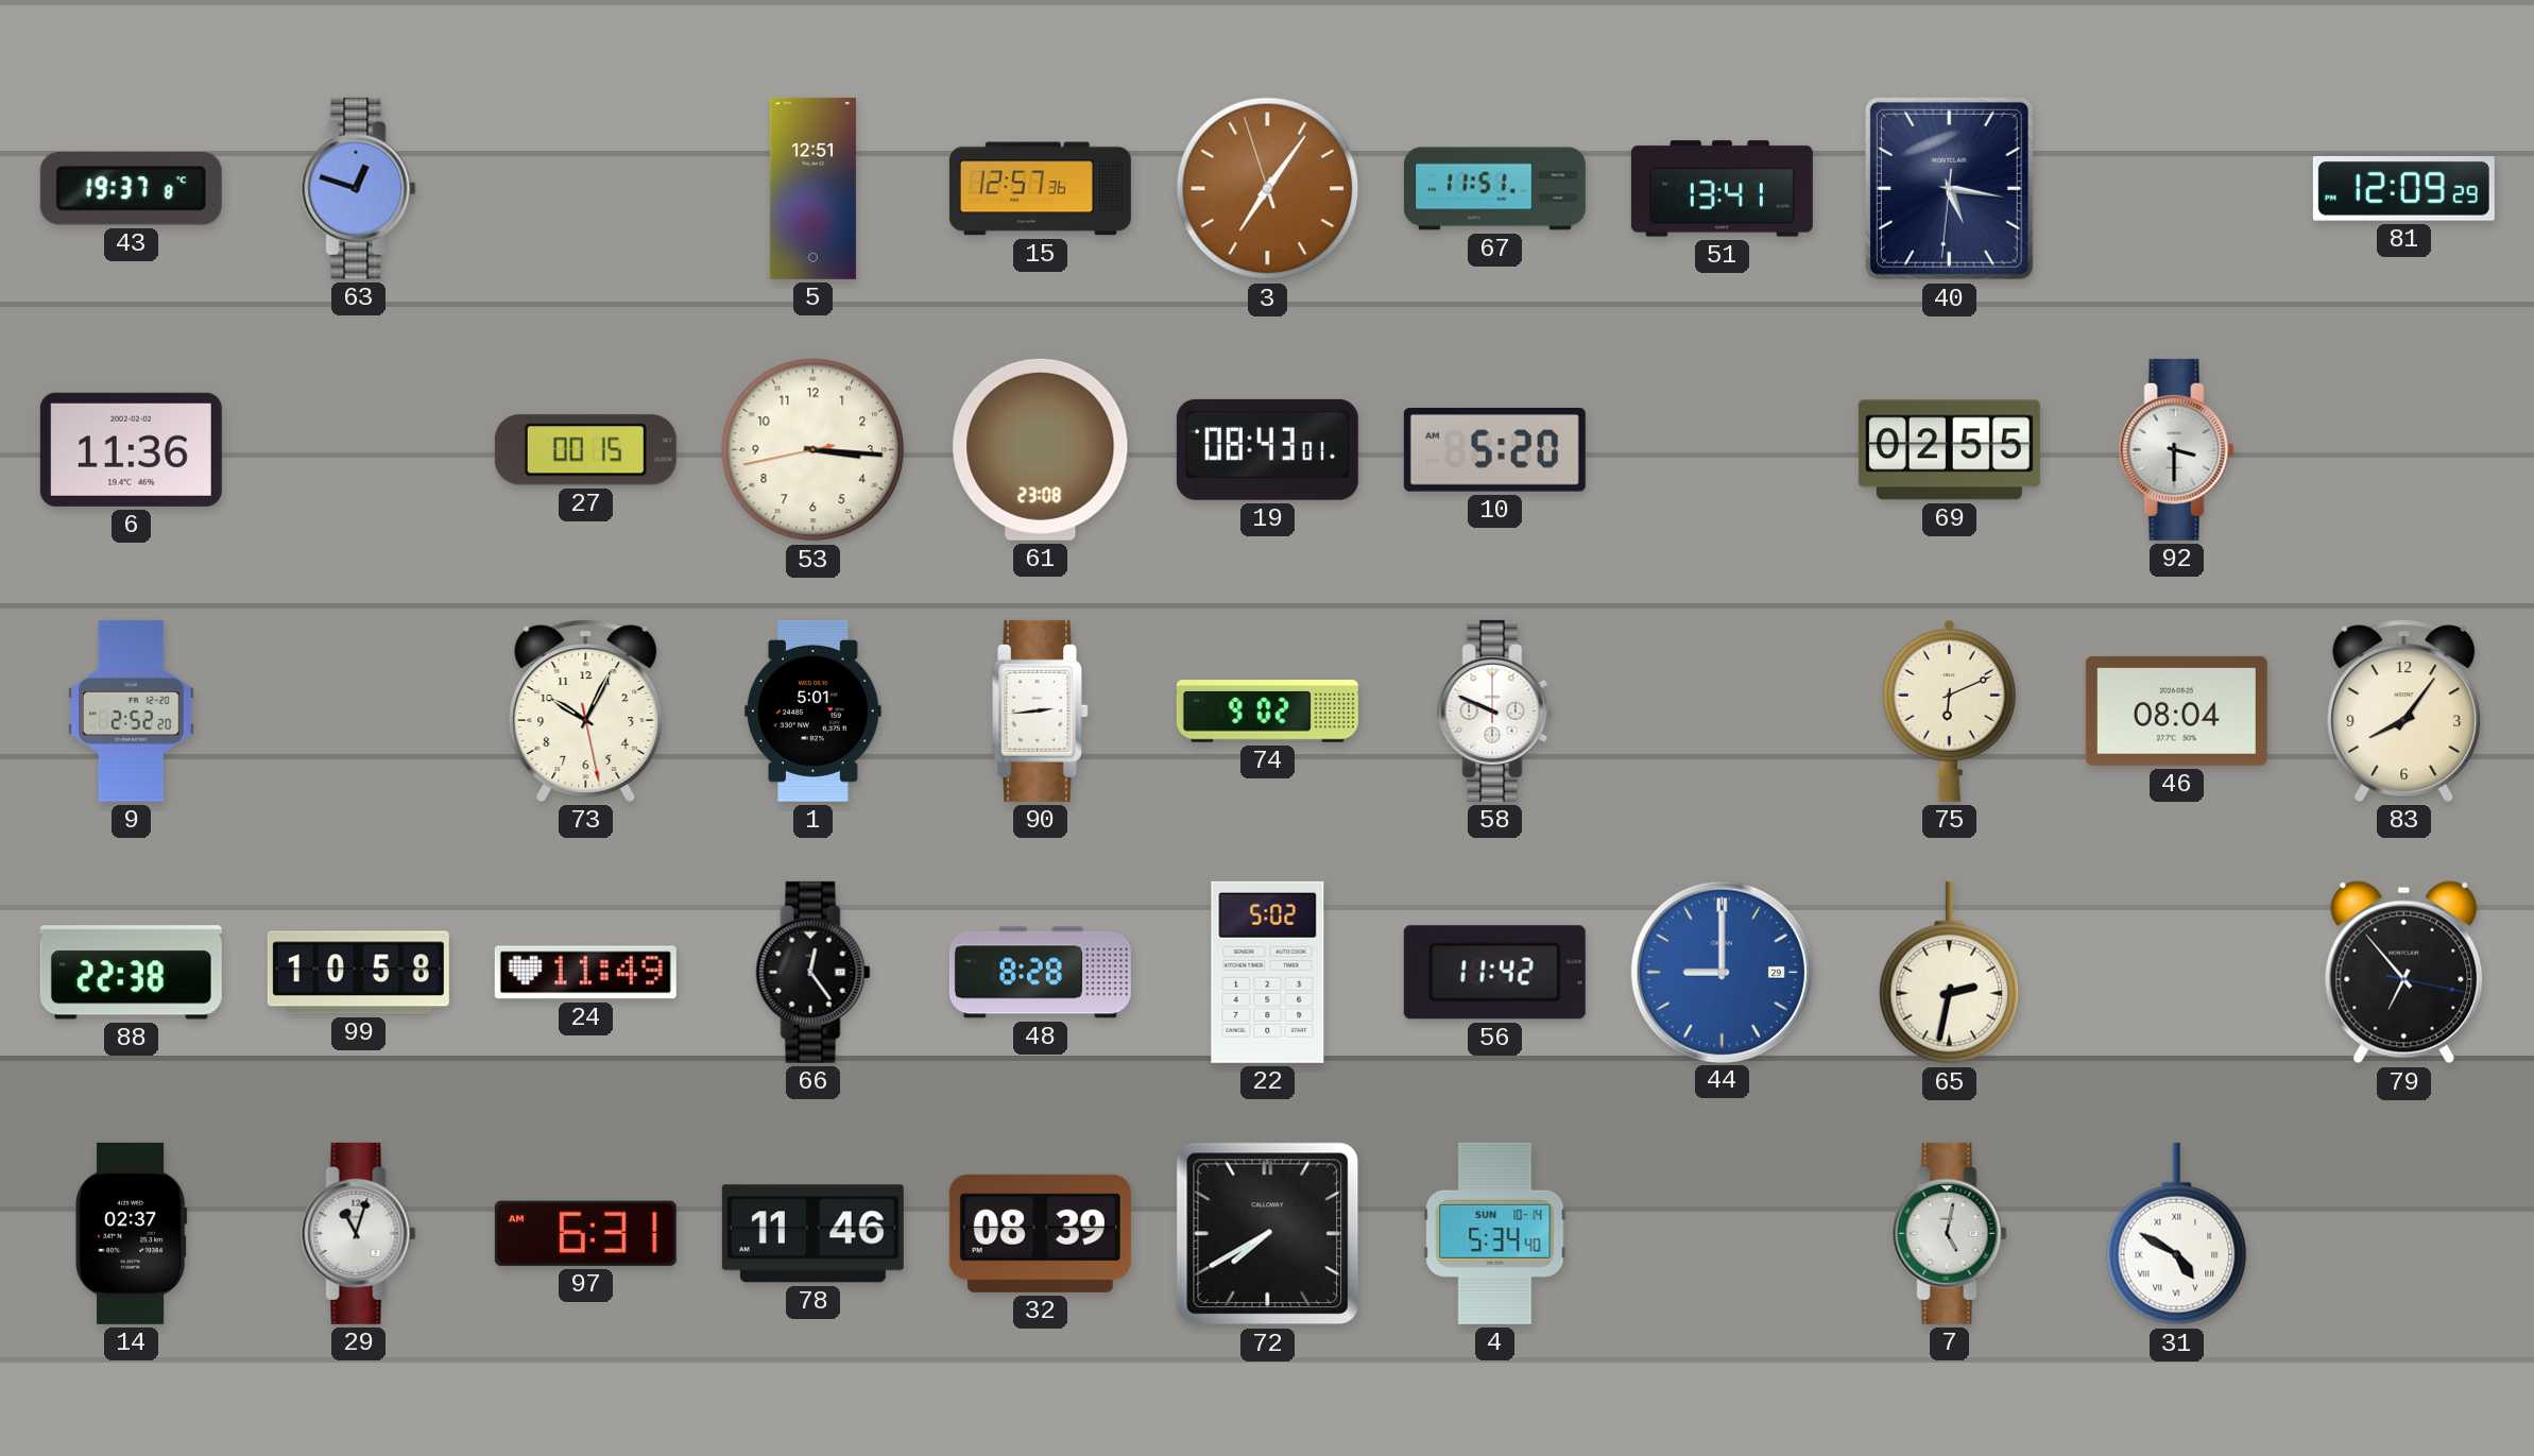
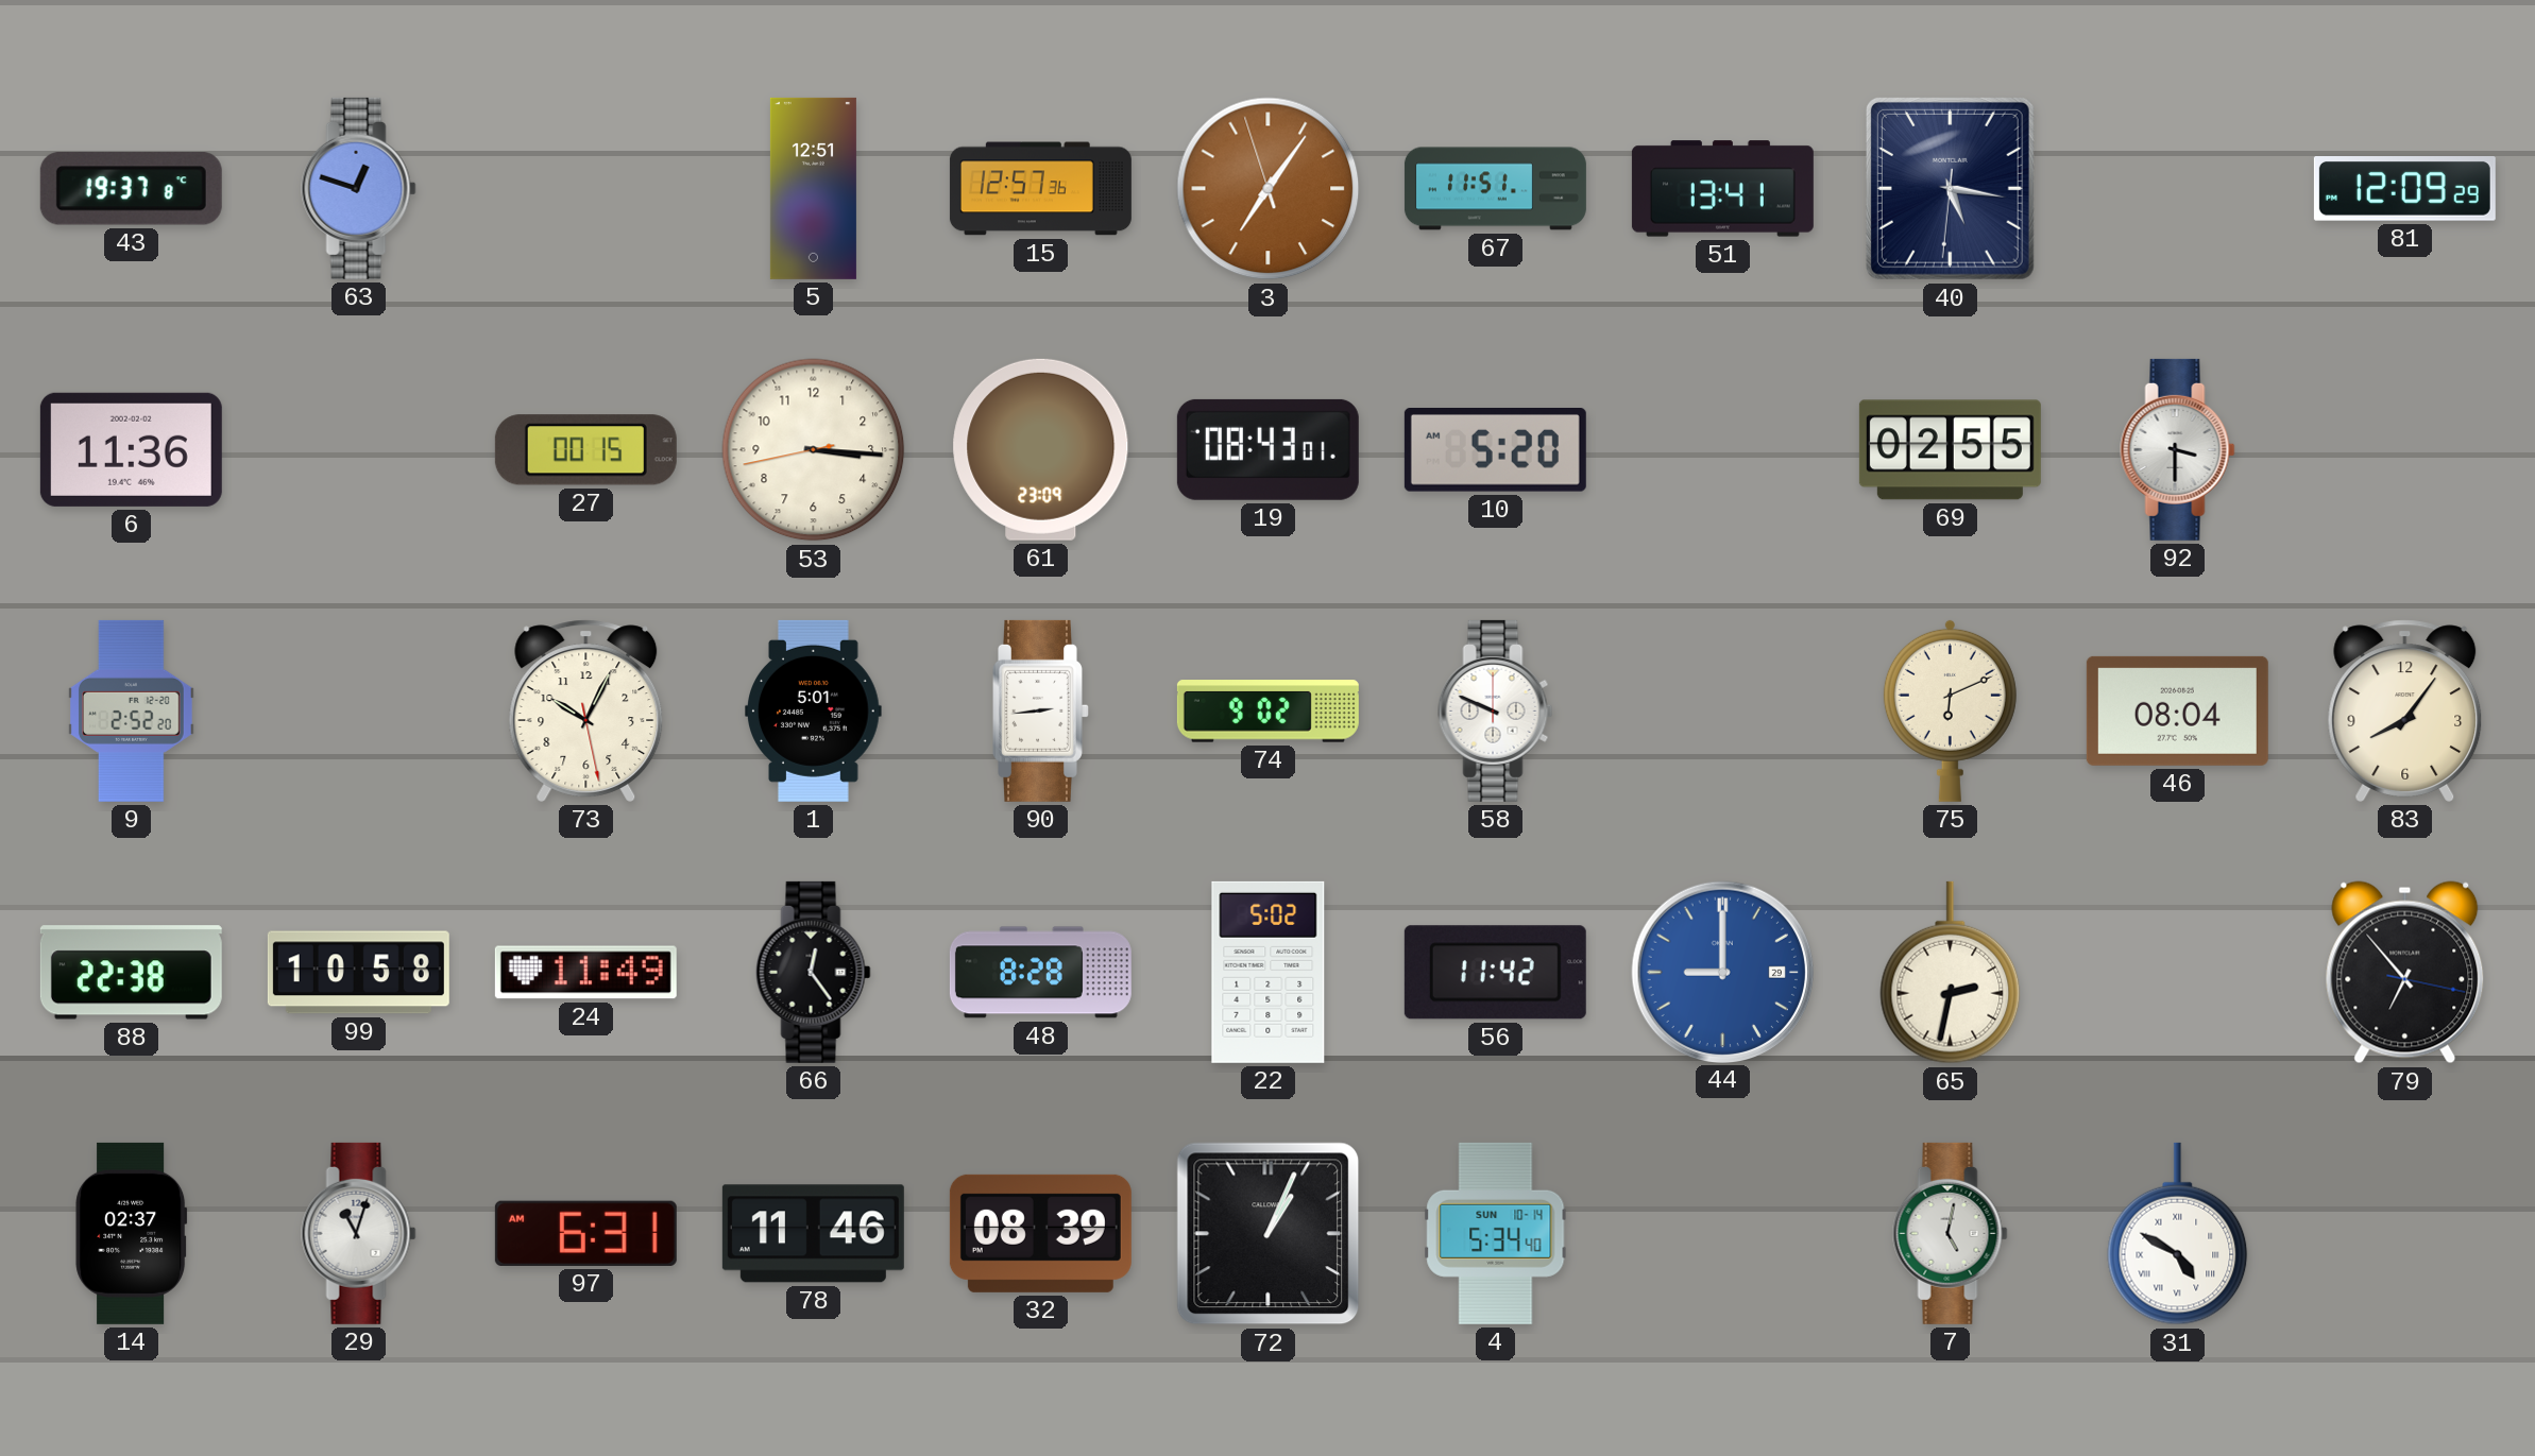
61: 23:08 -> 23:09
72: 7:40 -> 1:04
